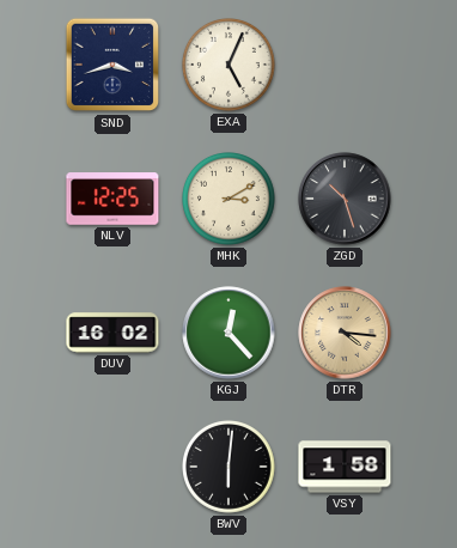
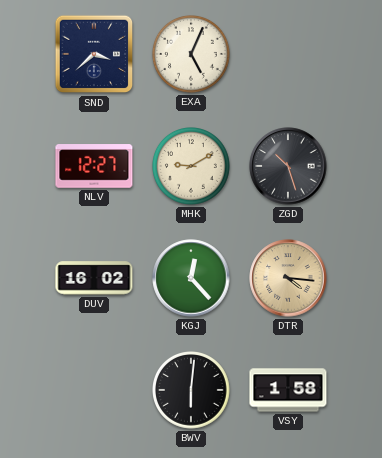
SND: 3:42 -> 3:38
NLV: 12:25 -> 12:27
MHK: 3:10 -> 9:10
